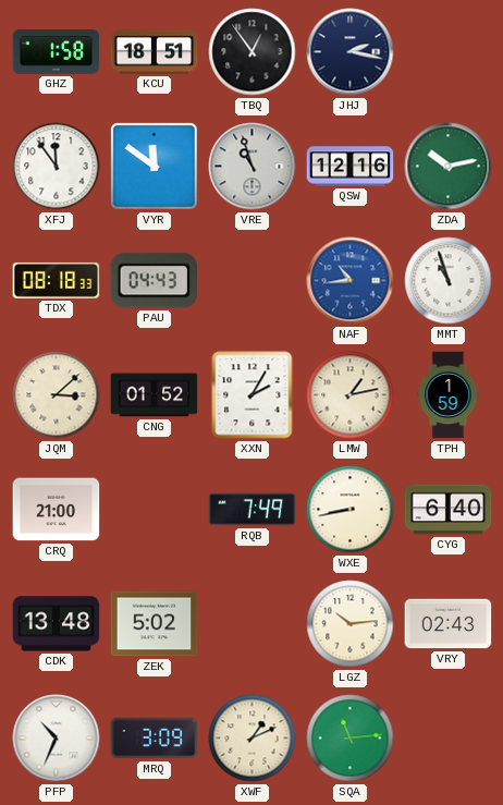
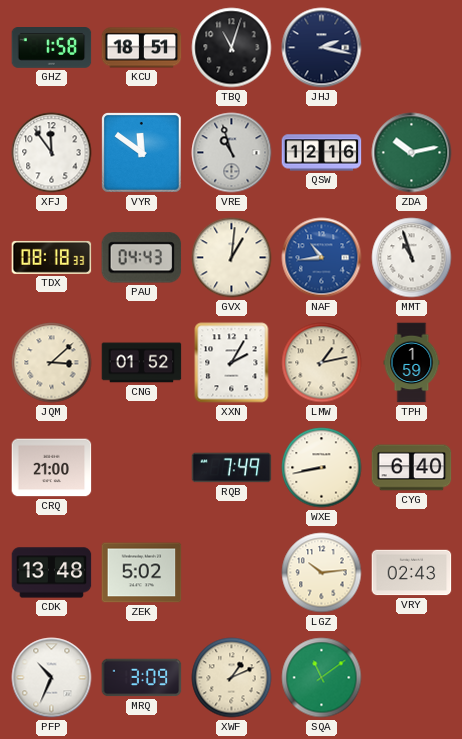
TBQ: 12:54 -> 11:03
GVX: none -> 1:01
SQA: 11:14 -> 11:09
